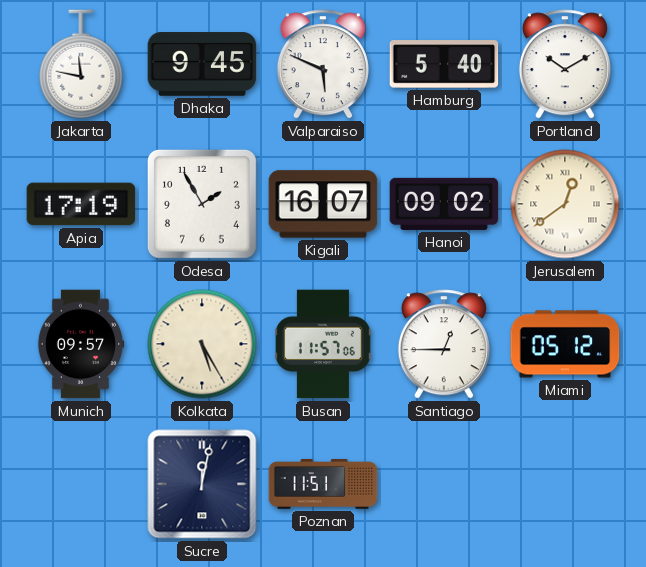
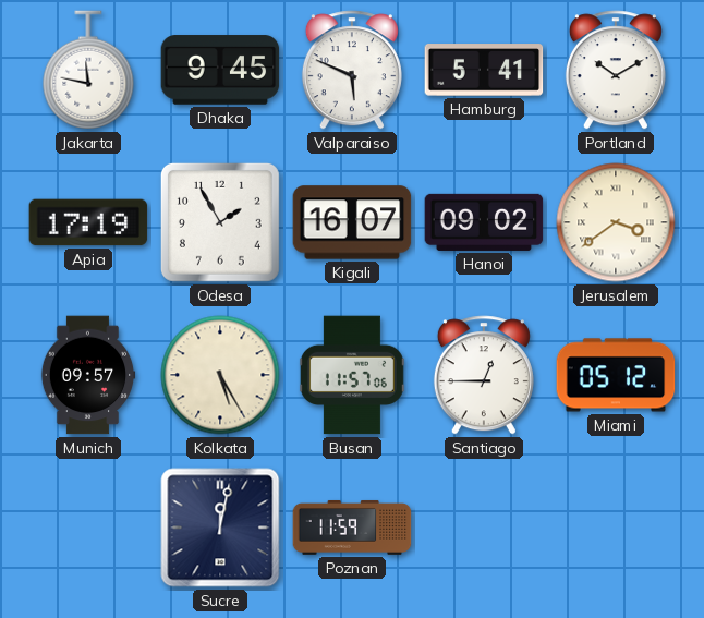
Hamburg: 5:40 -> 5:41
Jerusalem: 12:39 -> 3:39
Poznan: 11:51 -> 11:59
